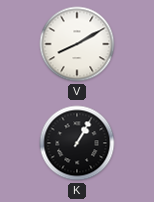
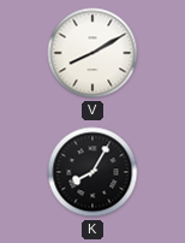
K: 1:05 -> 8:05
